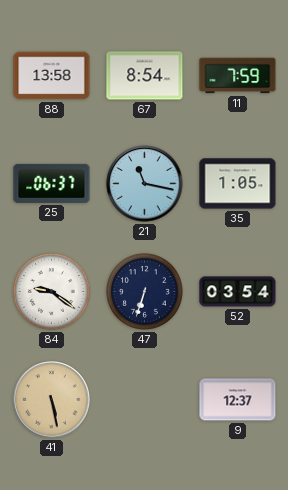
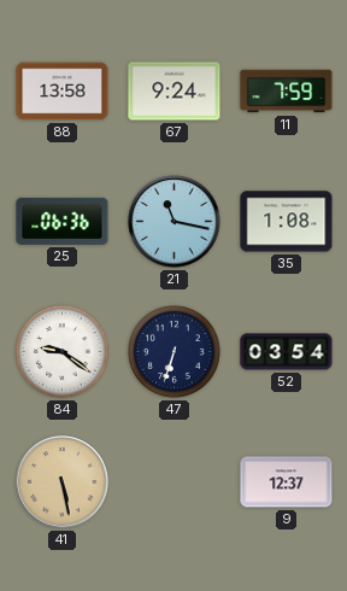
67: 8:54 -> 9:24
25: 06:37 -> 06:36
35: 1:05 -> 1:08
